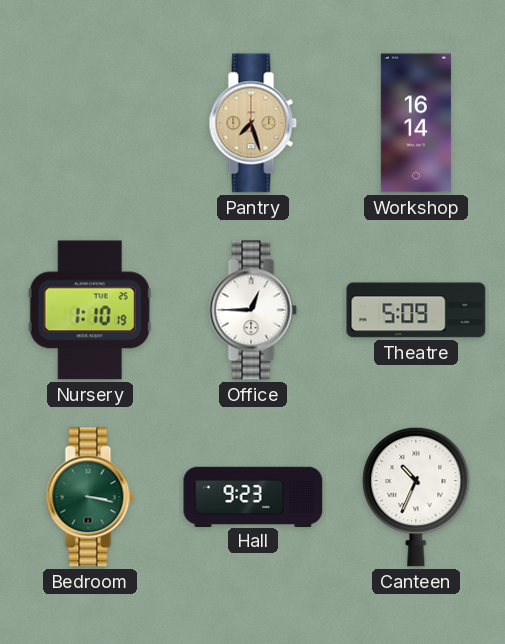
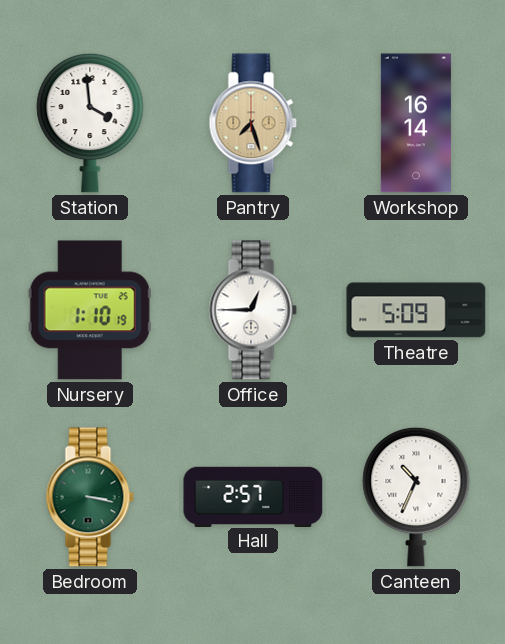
Station: none -> 3:59
Hall: 9:23 -> 2:57
